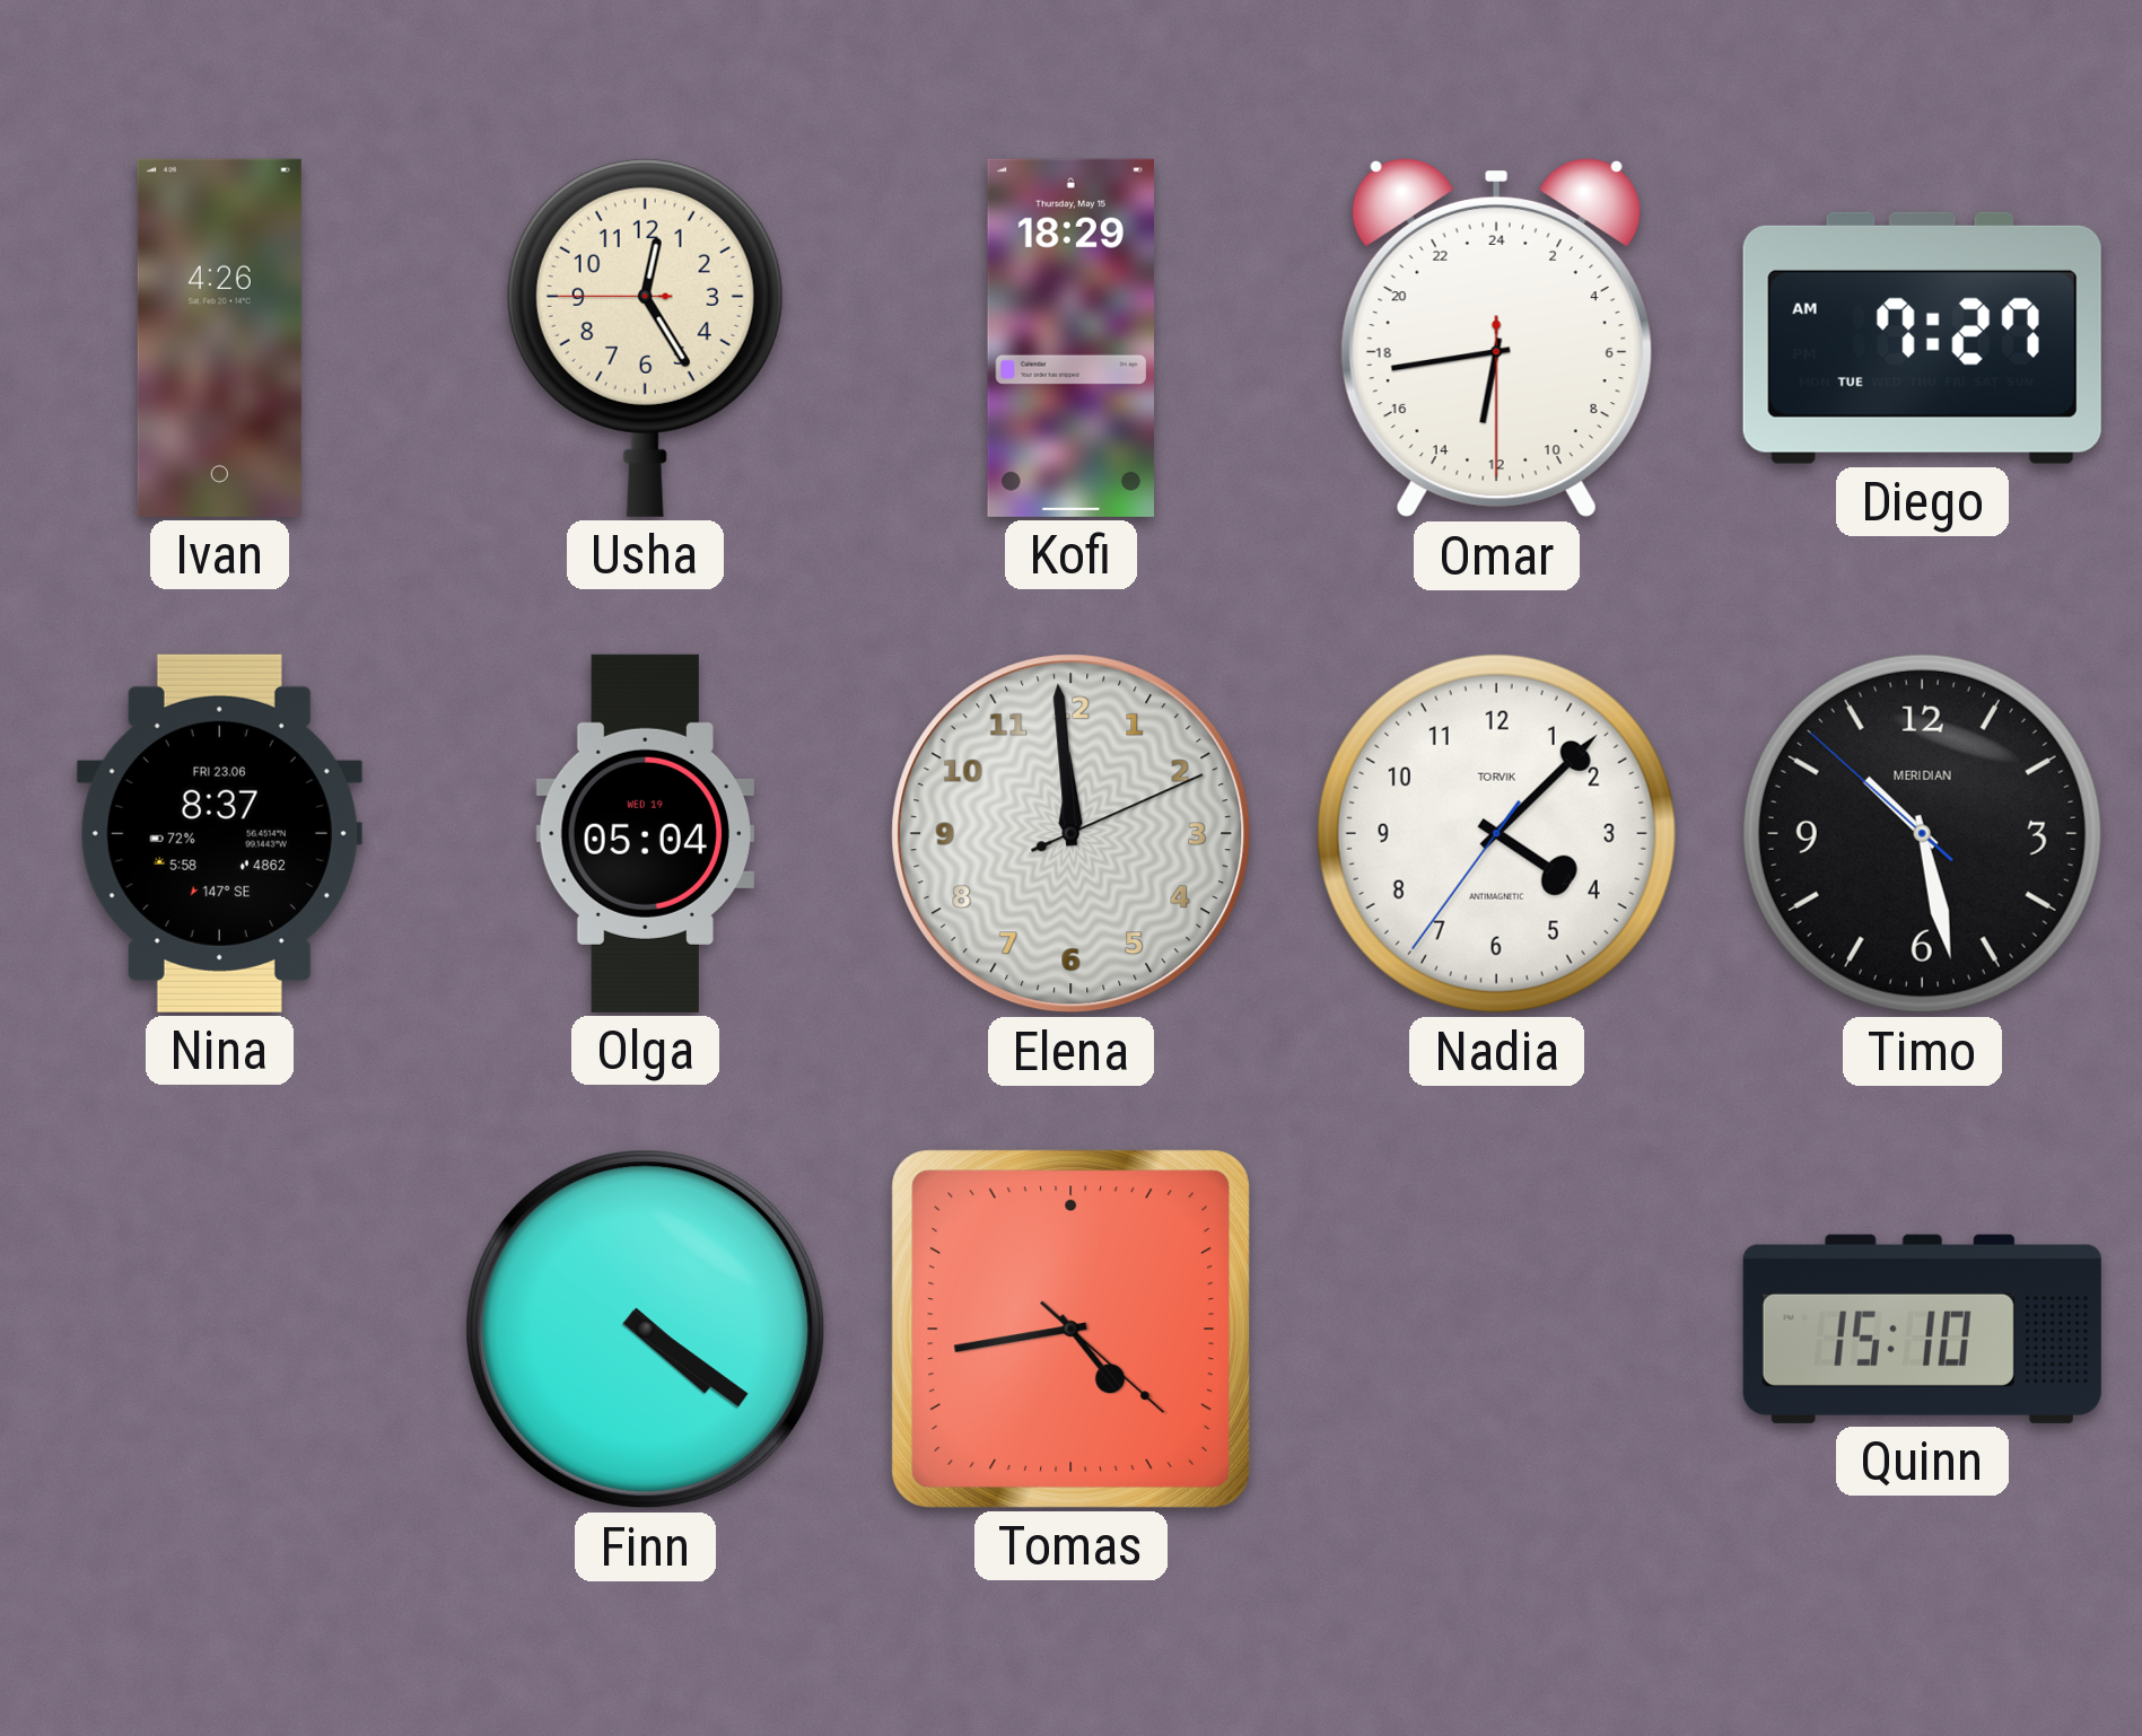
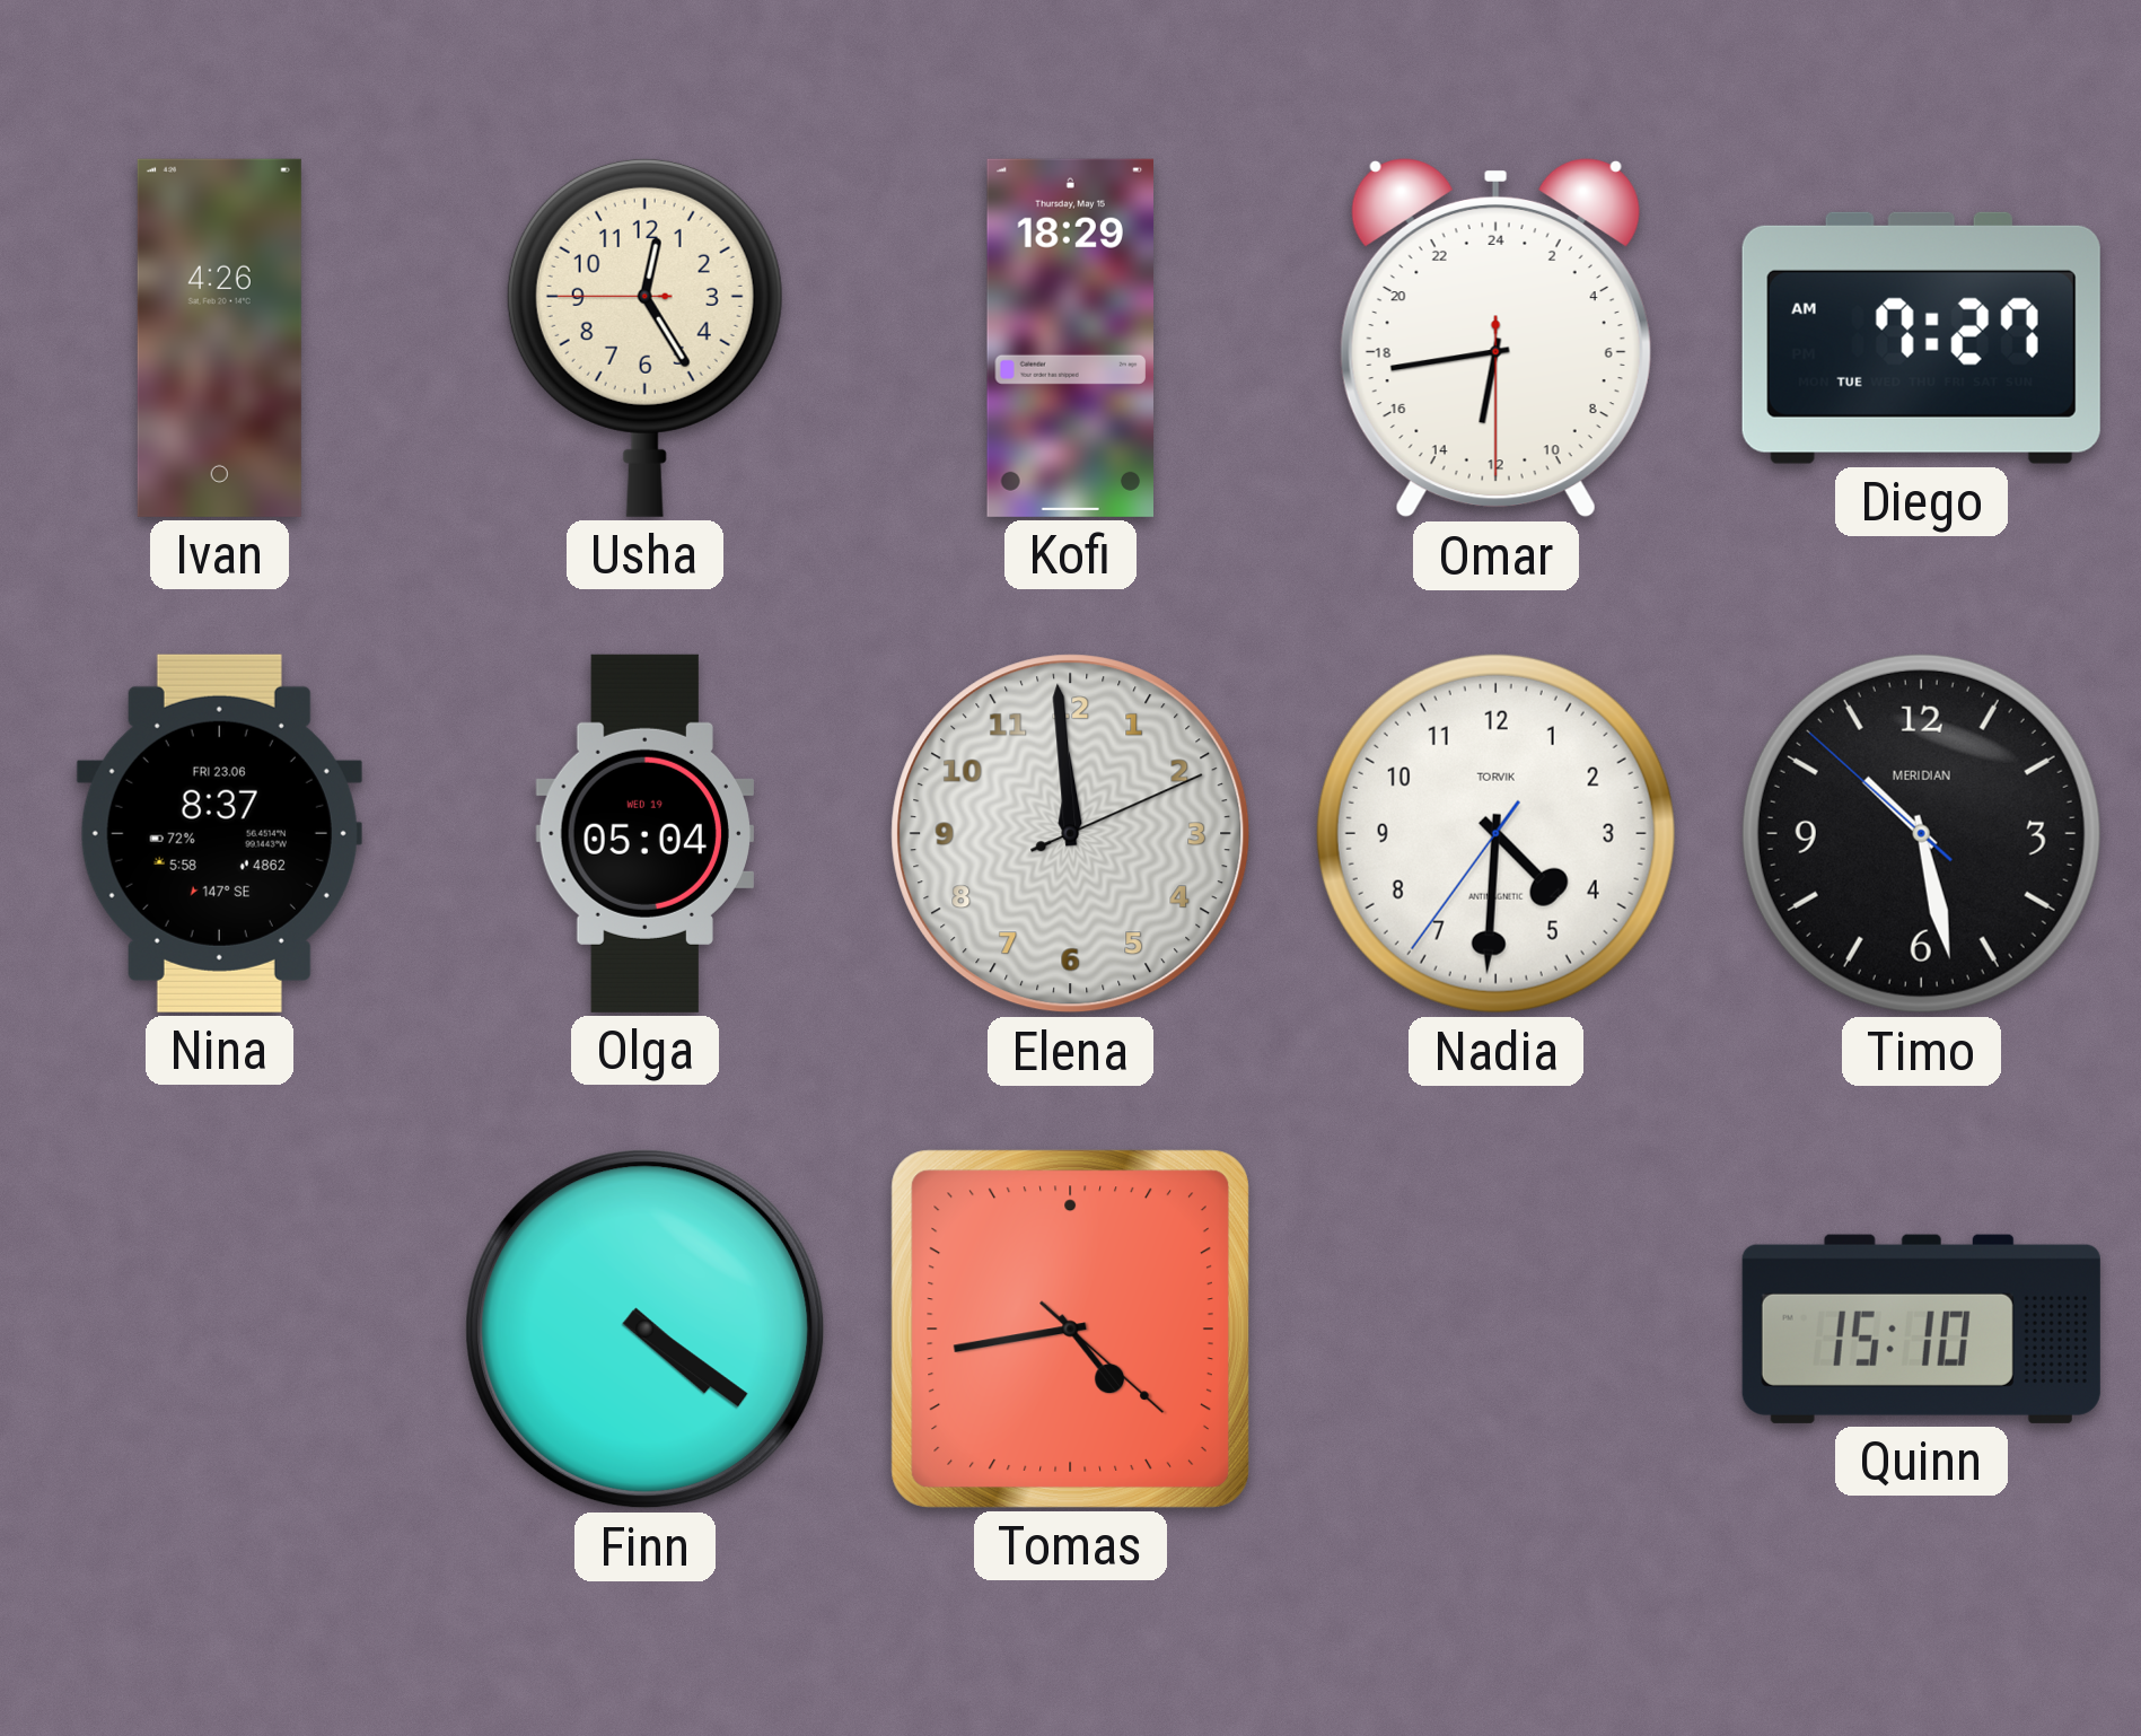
Nadia: 4:07 -> 4:30
